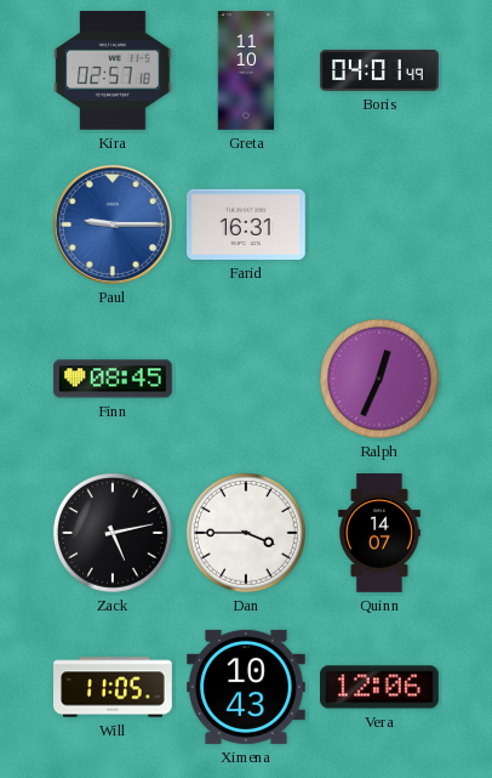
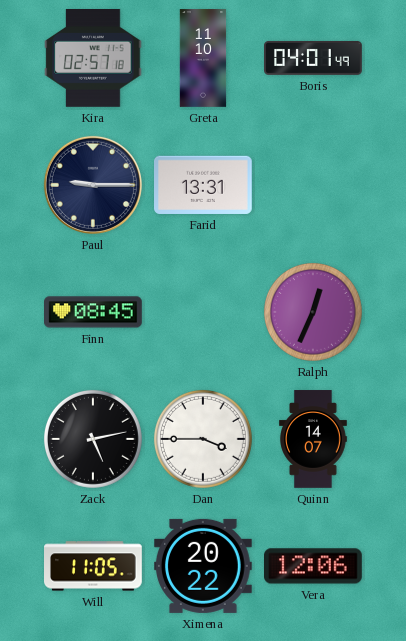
Paul dial: blue -> navy
Farid: 16:31 -> 13:31
Ximena: 10:43 -> 20:22
